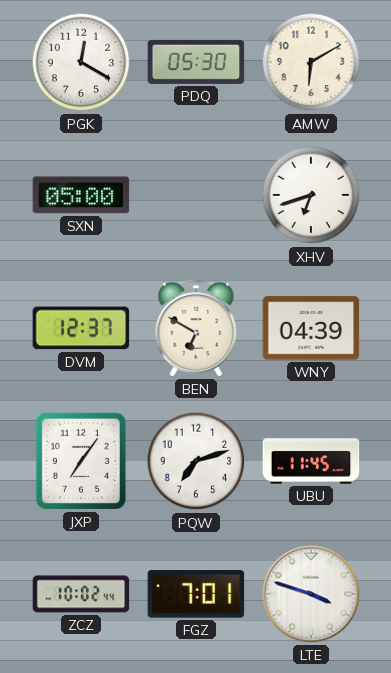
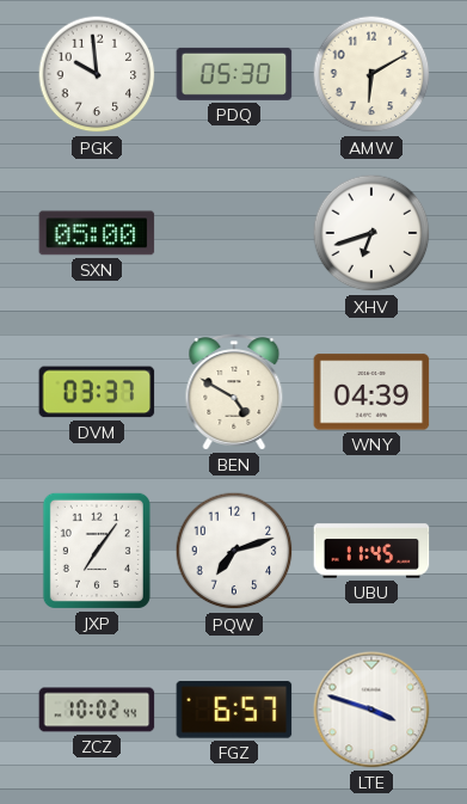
PGK: 12:20 -> 9:59
DVM: 12:37 -> 03:37
BEN: 6:50 -> 4:50
FGZ: 7:01 -> 6:57
